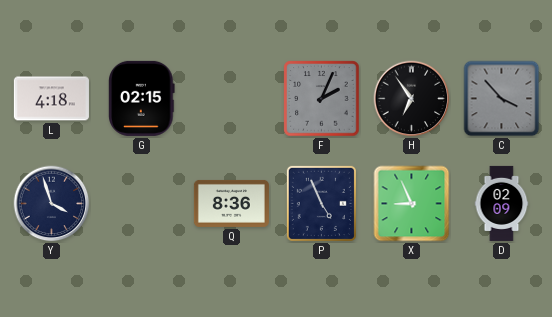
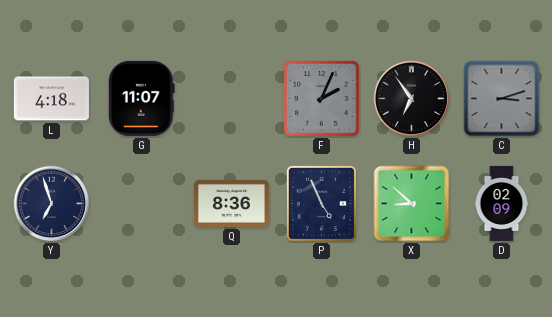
G: 02:15 -> 11:07
C: 3:53 -> 3:12
Y: 3:57 -> 6:57
X: 8:56 -> 8:52
